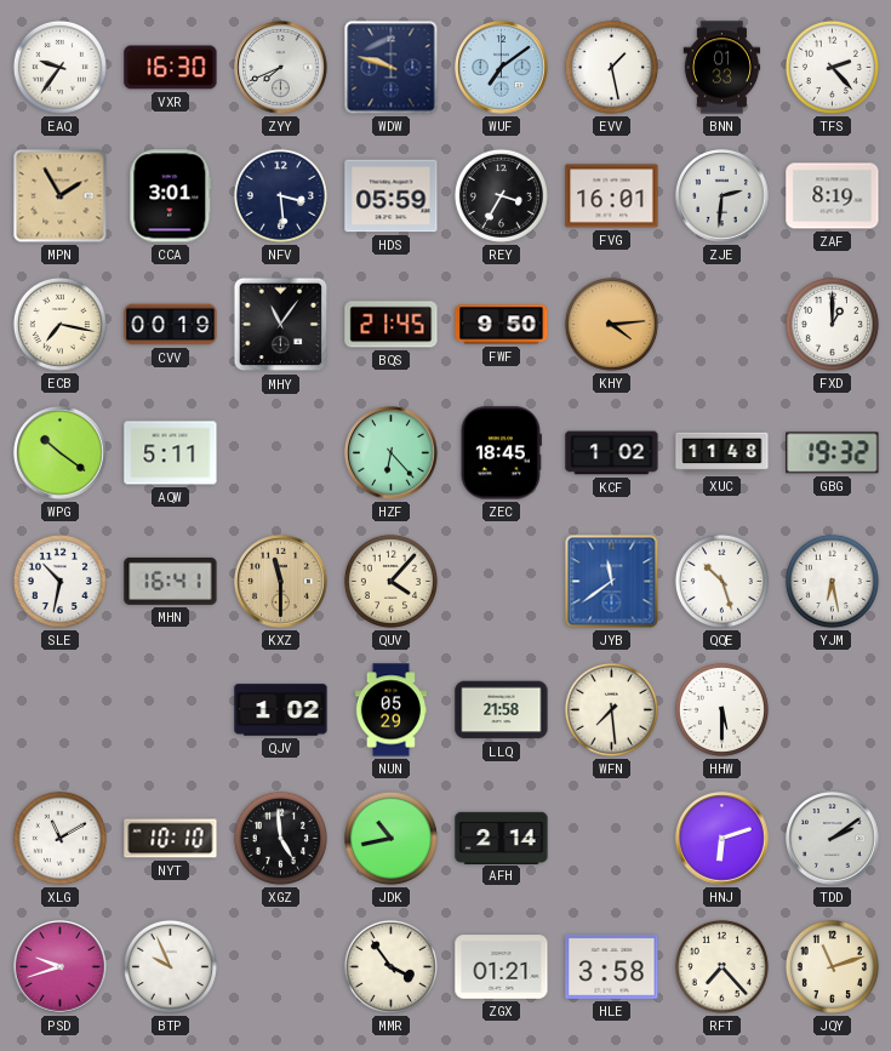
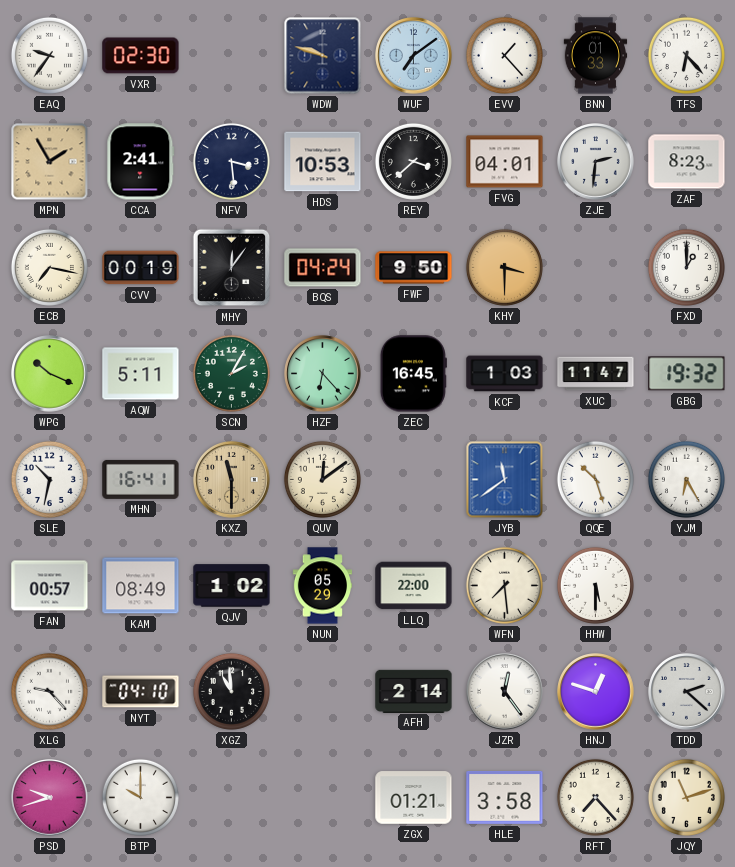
VXR: 16:30 -> 02:30
ZYY: 7:41 -> none
EVV: 1:28 -> 1:23
TFS: 2:23 -> 6:23
CCA: 3:01 -> 2:41
HDS: 05:59 -> 10:53
REY: 3:35 -> 3:38
FVG: 16:01 -> 04:01
ZAF: 8:19 -> 8:23
MHY: 11:06 -> 12:06
BQS: 21:45 -> 04:24
KHY: 4:14 -> 3:30
WPG: 10:21 -> 10:19
SCN: none -> 2:05
ZEC: 18:45 -> 16:45
KCF: 1:02 -> 1:03
XUC: 11:48 -> 11:47
QUV: 4:07 -> 12:09
YJM: 6:28 -> 6:25
FAN: none -> 00:57
KAM: none -> 08:49
LLQ: 21:58 -> 22:00
XLG: 11:10 -> 9:23
NYT: 10:10 -> 04:10
XGZ: 4:59 -> 10:59
JDK: 10:43 -> none
JZR: none -> 12:24
HNJ: 6:12 -> 12:48
TDD: 2:09 -> 2:22
BTP: 9:56 -> 10:00
MMR: 3:54 -> none
